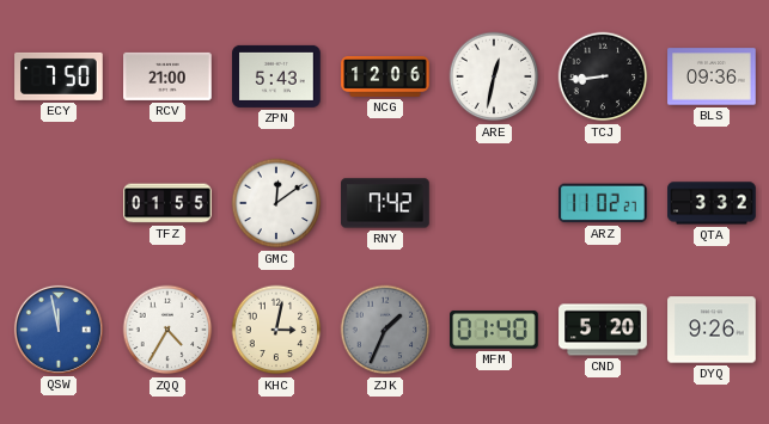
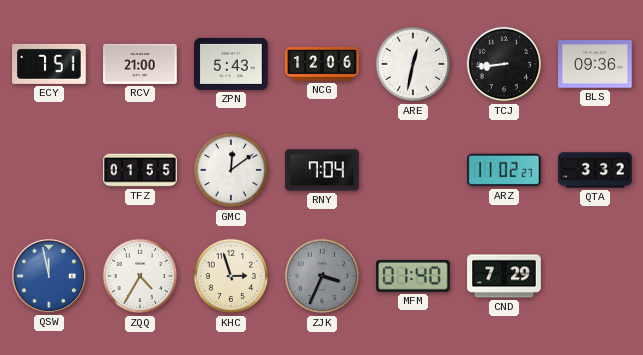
ECY: 7:50 -> 7:51
RNY: 7:42 -> 7:04
KHC: 3:02 -> 2:57
ZJK: 1:34 -> 3:34
CND: 5:20 -> 7:29
DYQ: 9:26 -> none
